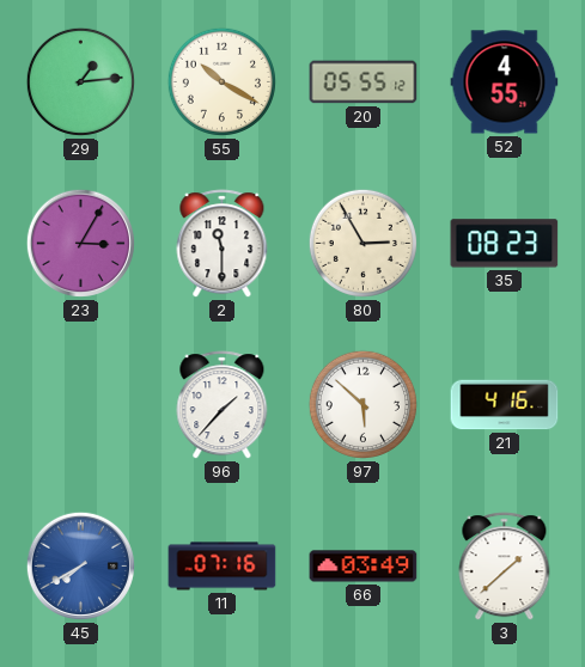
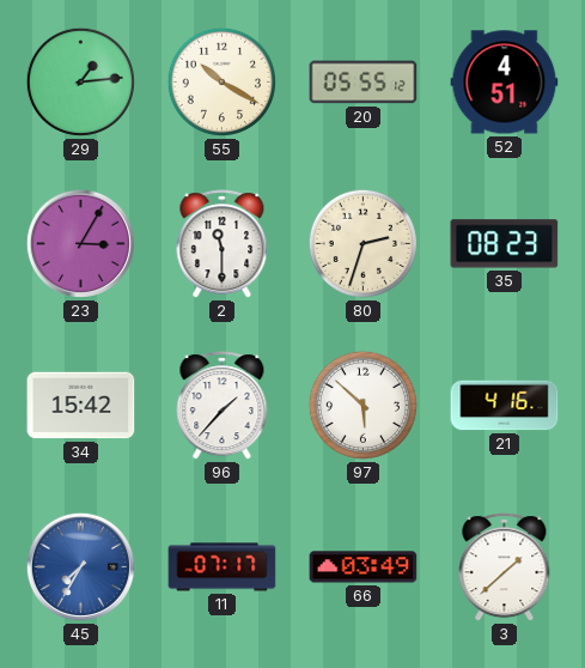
52: 4:55 -> 4:51
80: 2:55 -> 2:33
34: none -> 15:42
45: 7:40 -> 7:35
11: 07:16 -> 07:17
